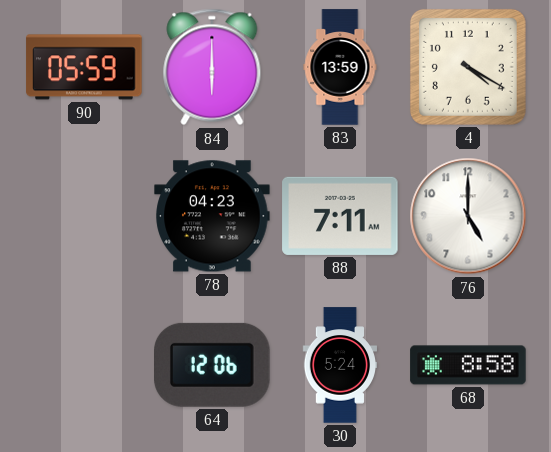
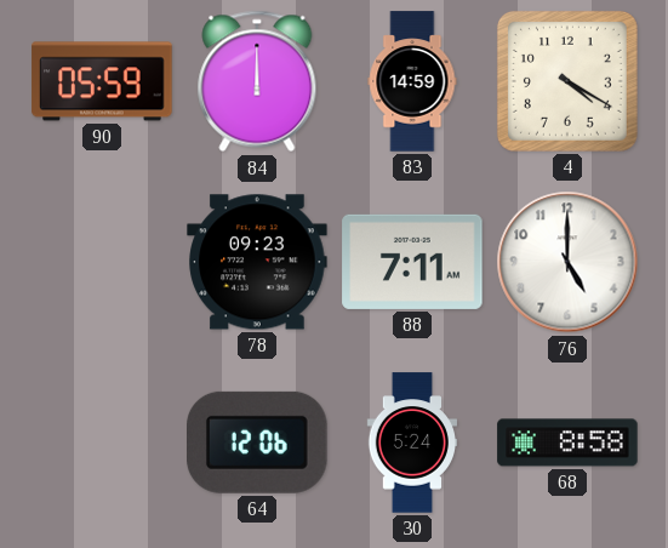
84: 6:00 -> 12:00
83: 13:59 -> 14:59
78: 04:23 -> 09:23
